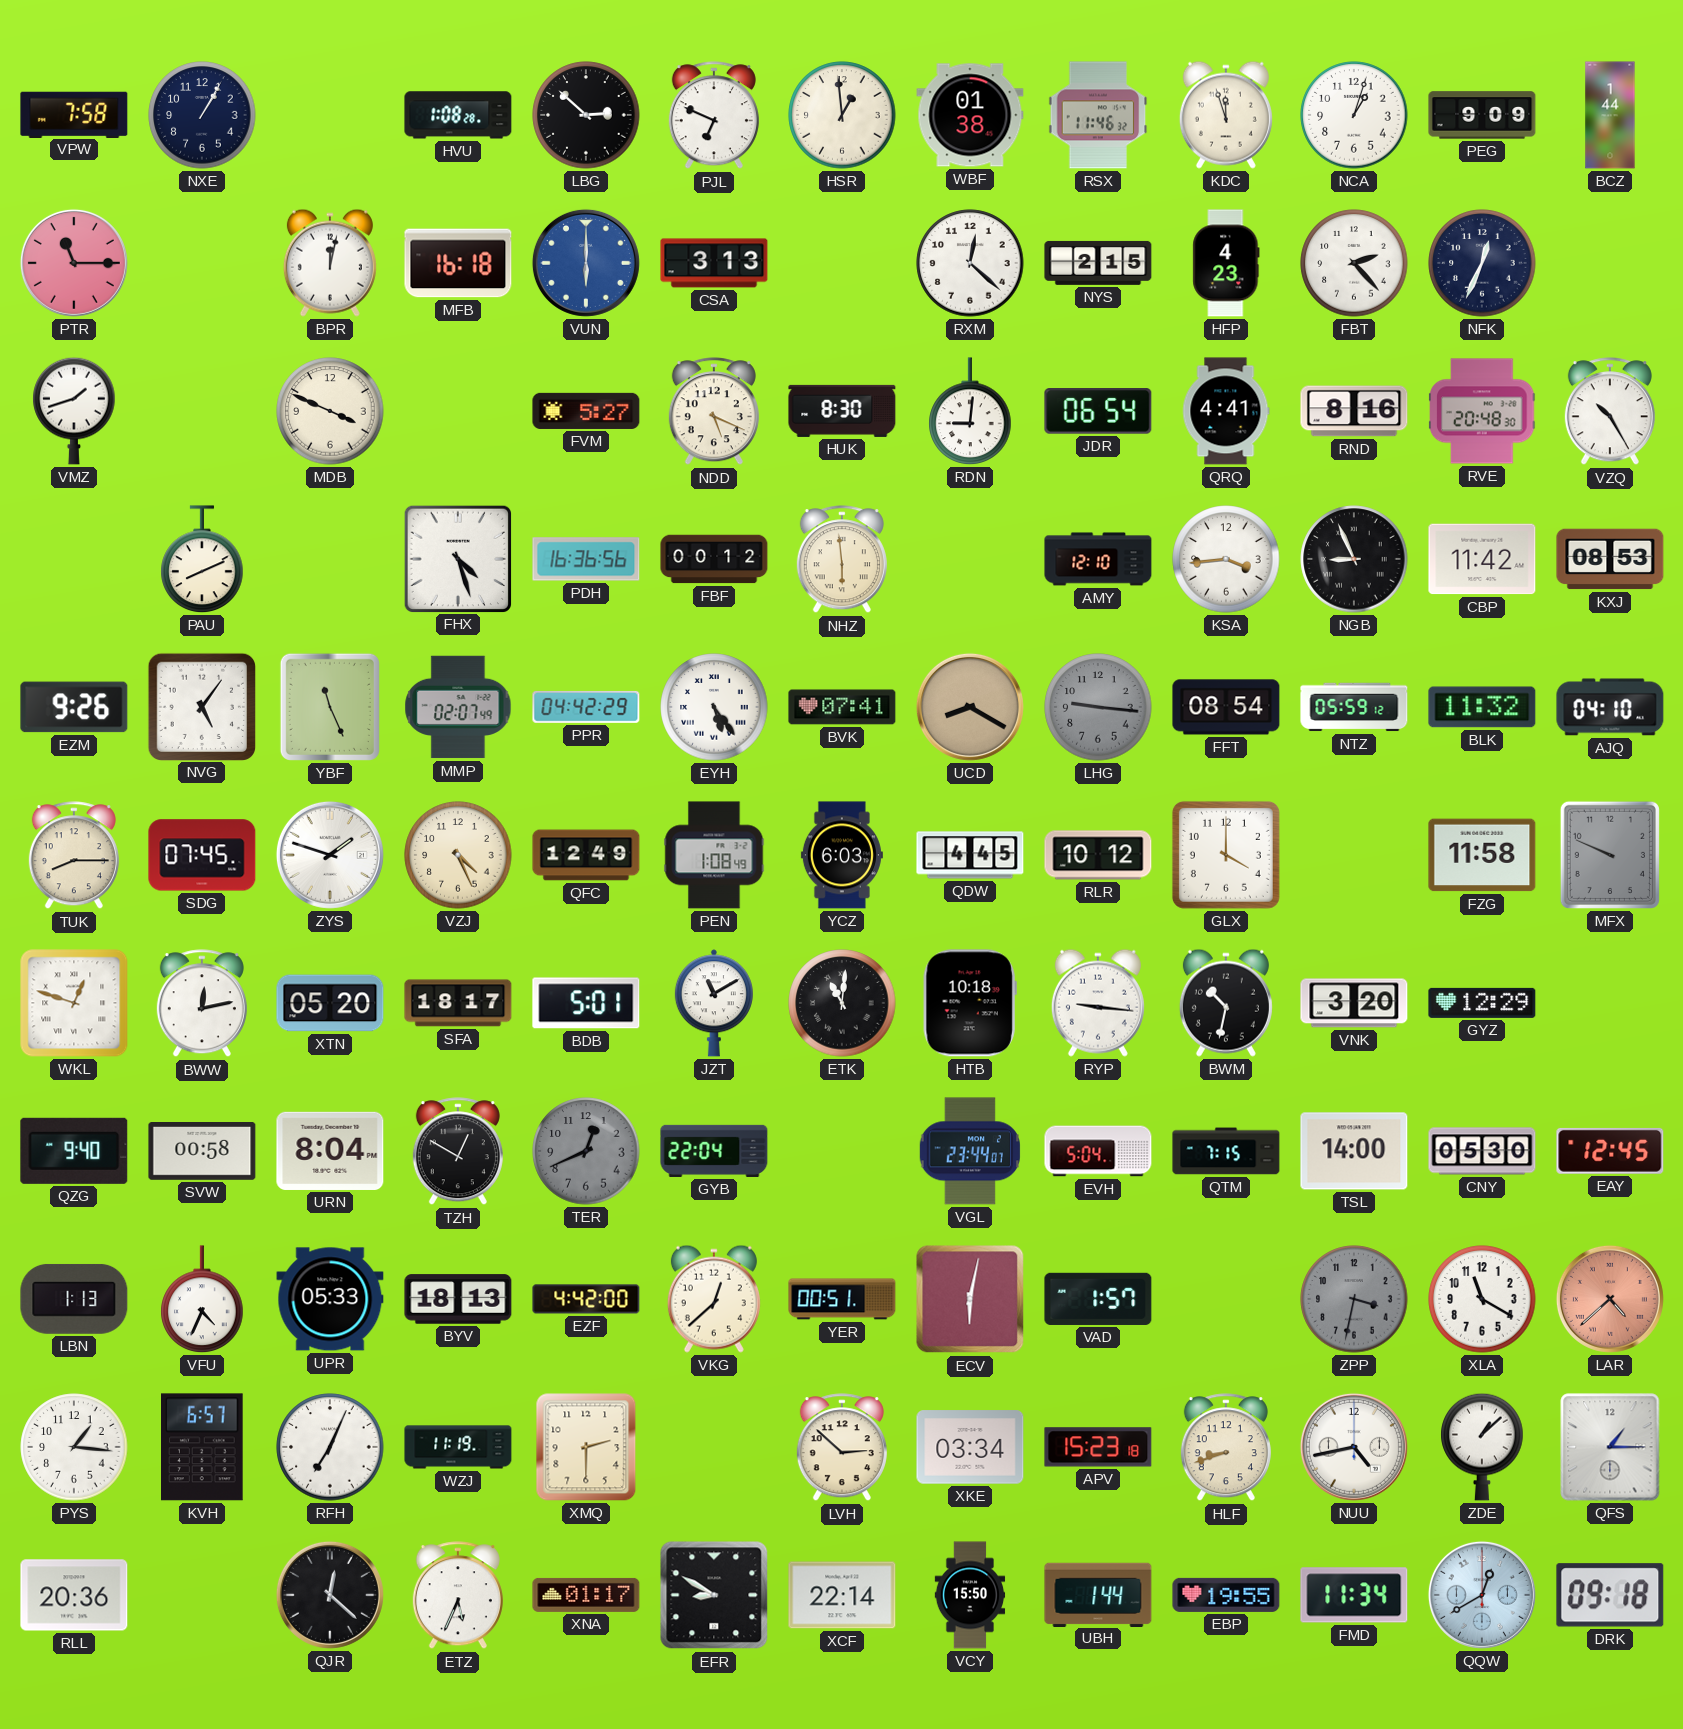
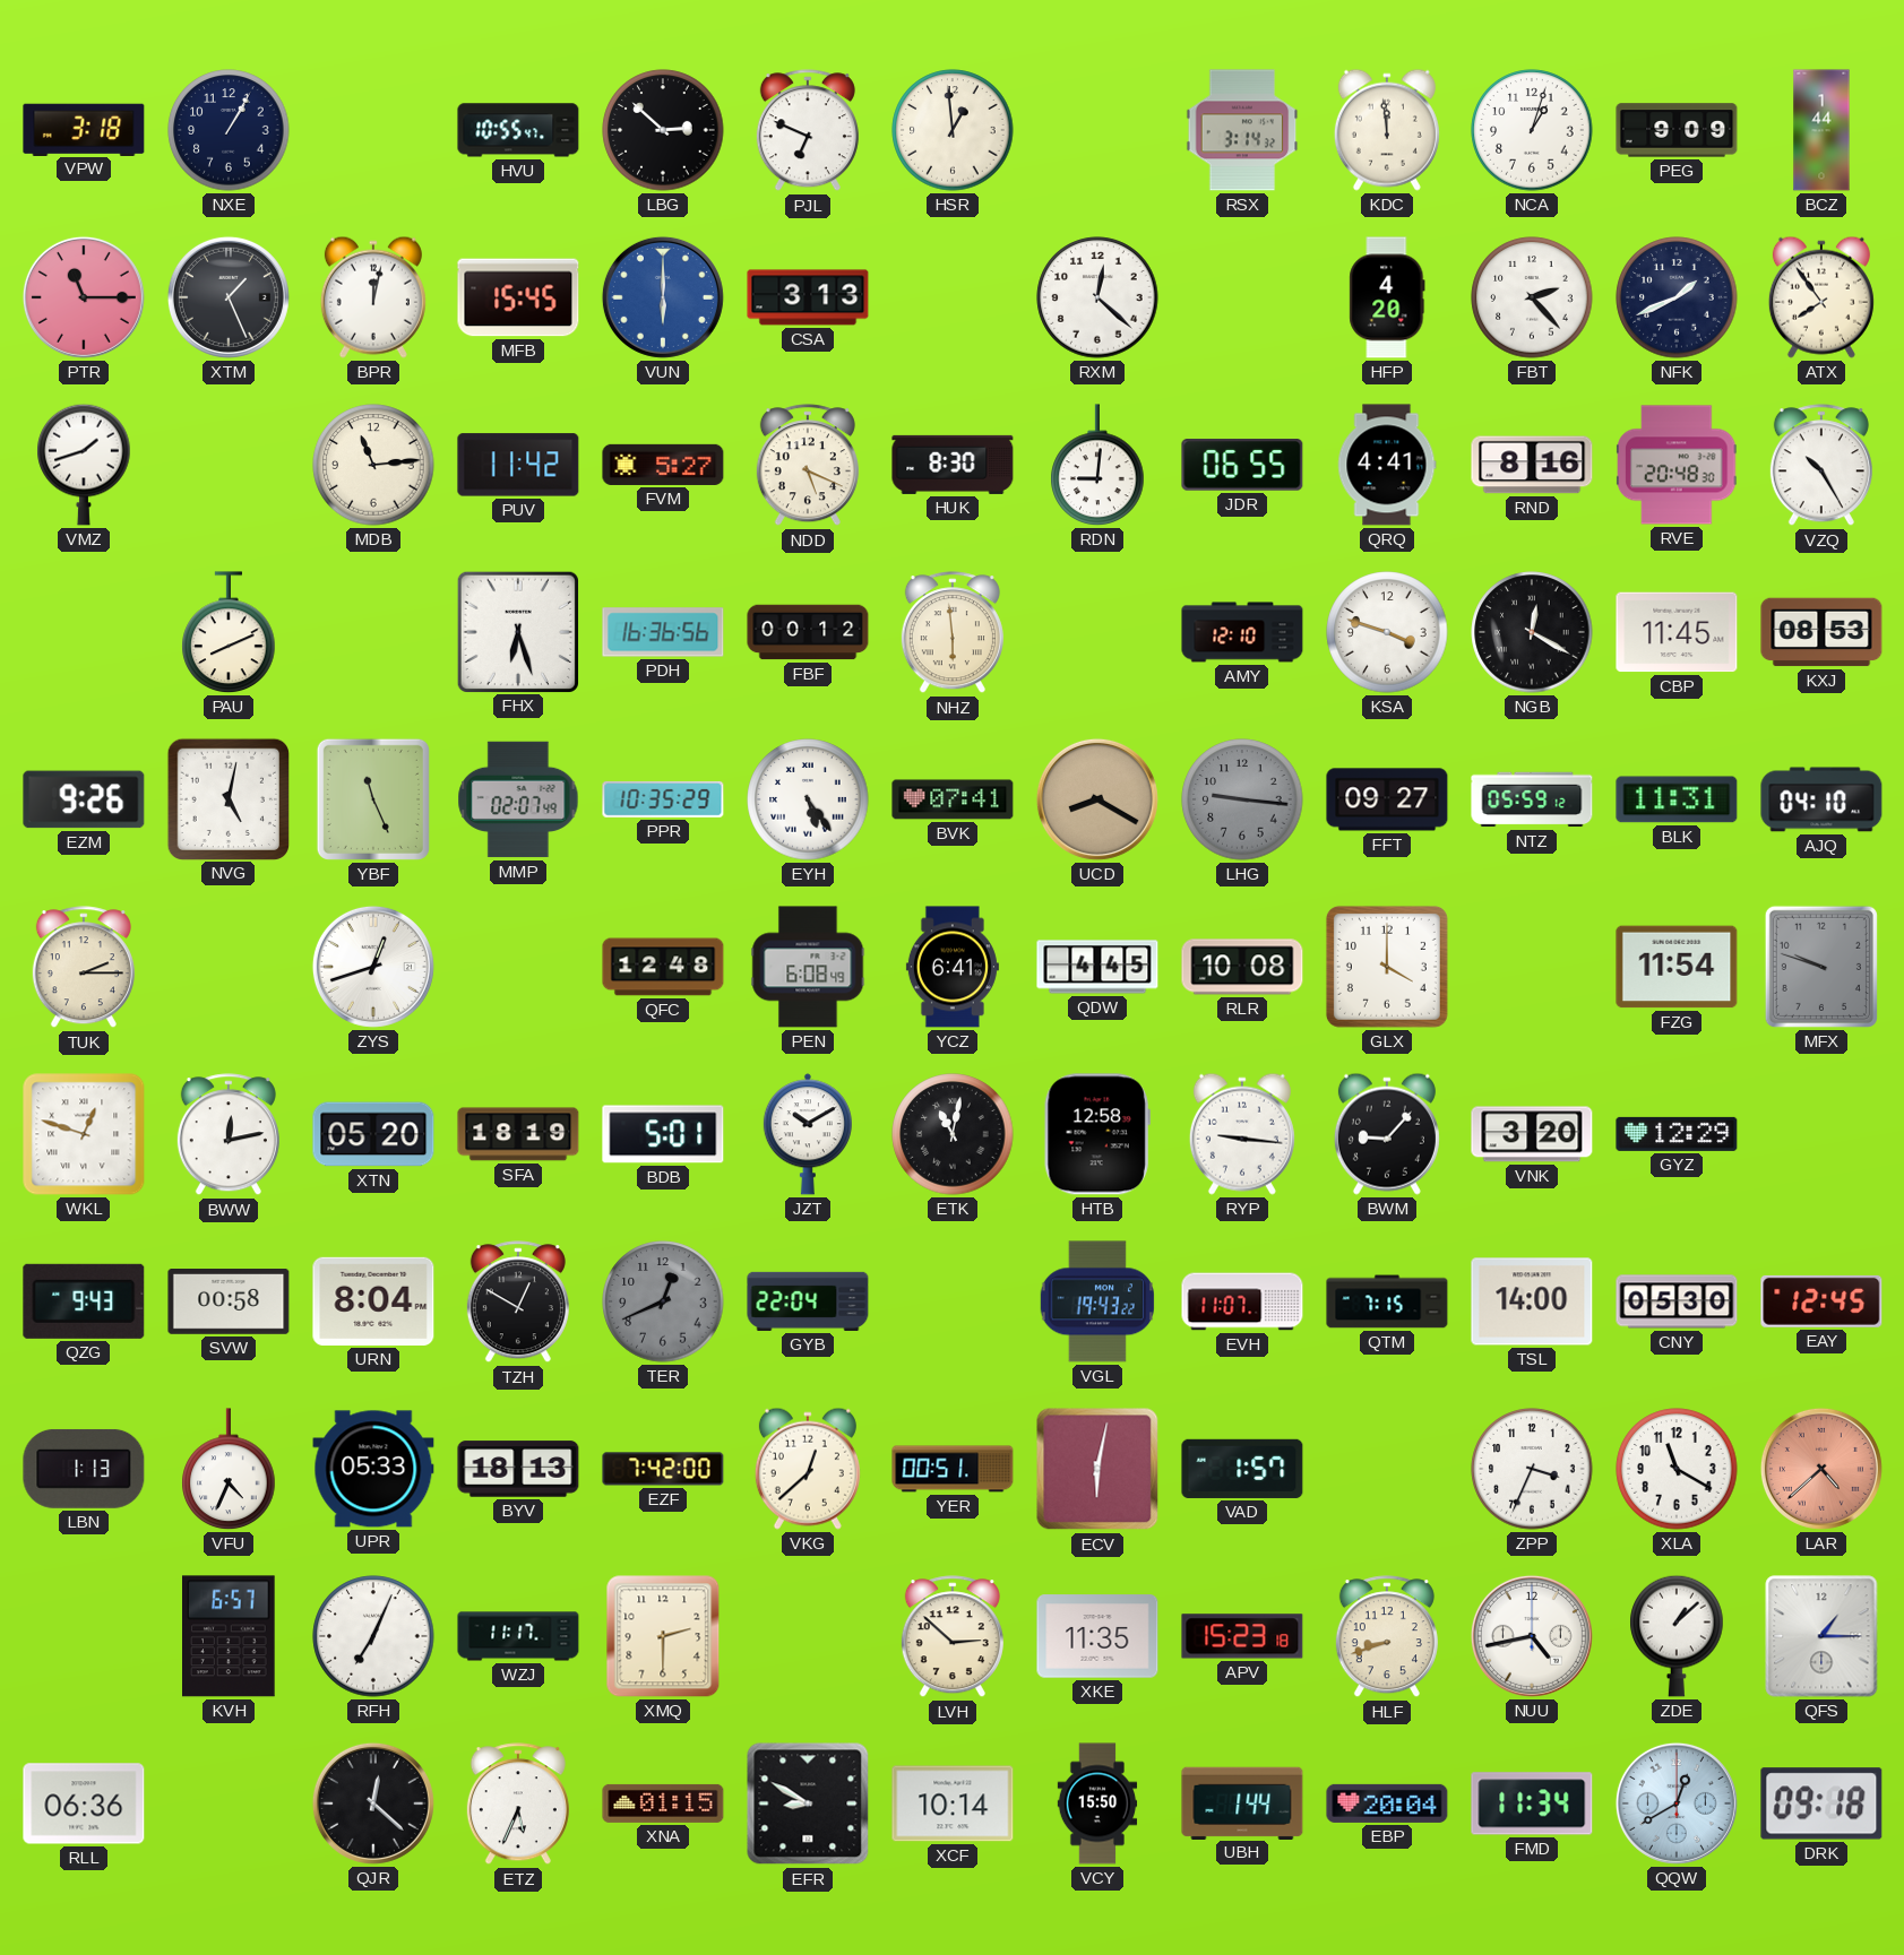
VPW: 7:58 -> 3:18
HVU: 1:08 -> 10:55
WBF: 01:38 -> none
RSX: 11:46 -> 3:14
KDC: 11:57 -> 11:59
XTM: none -> 1:26
MFB: 16:18 -> 15:45
NYS: 2:15 -> none
HFP: 4:23 -> 4:20
NFK: 12:34 -> 1:41
ATX: none -> 7:54
MDB: 3:49 -> 11:14
PUV: none -> 11:42
JDR: 06:54 -> 06:55
FHX: 4:27 -> 6:27
KSA: 3:44 -> 3:48
NGB: 8:56 -> 12:20
CBP: 11:42 -> 11:45
NVG: 5:06 -> 5:02
PPR: 04:42 -> 10:35
FFT: 08:54 -> 09:27
BLK: 11:32 -> 11:31
TUK: 8:15 -> 2:15
SDG: 07:45 -> none
ZYS: 1:48 -> 12:42
VZJ: 4:26 -> none
QFC: 12:49 -> 12:48
PEN: 1:08 -> 6:08
YCZ: 6:03 -> 6:41
RLR: 10:12 -> 10:08
FZG: 11:58 -> 11:54
MFX: 9:49 -> 9:48
SFA: 18:17 -> 18:19
JZT: 11:10 -> 10:10
ETK: 11:01 -> 11:02
HTB: 10:18 -> 12:58
BWM: 10:32 -> 9:07
QZG: 9:40 -> 9:43
VGL: 23:44 -> 19:43
EVH: 5:04 -> 11:07
EZF: 4:42 -> 7:42
ZPP: 3:32 -> 3:34
ZPP dial: grey -> white
PYS: 1:16 -> none
WZJ: 11:19 -> 11:17
XKE: 03:34 -> 11:35
RLL: 20:36 -> 06:36
XNA: 01:17 -> 01:15
XCF: 22:14 -> 10:14
EBP: 19:55 -> 20:04
